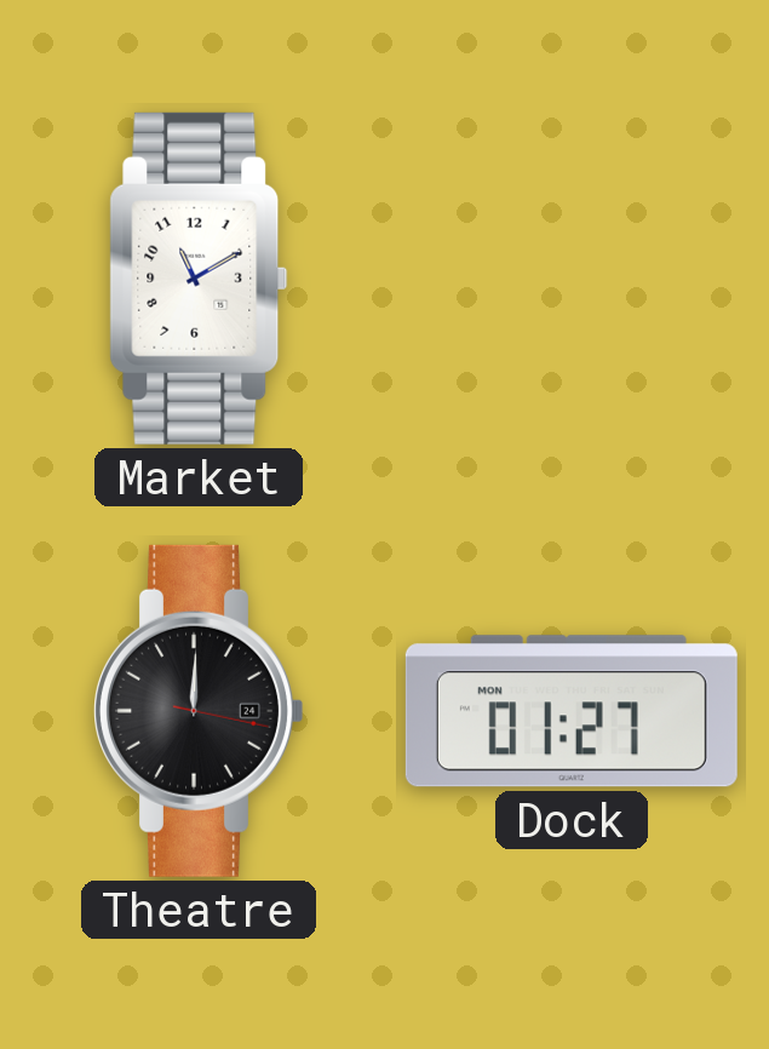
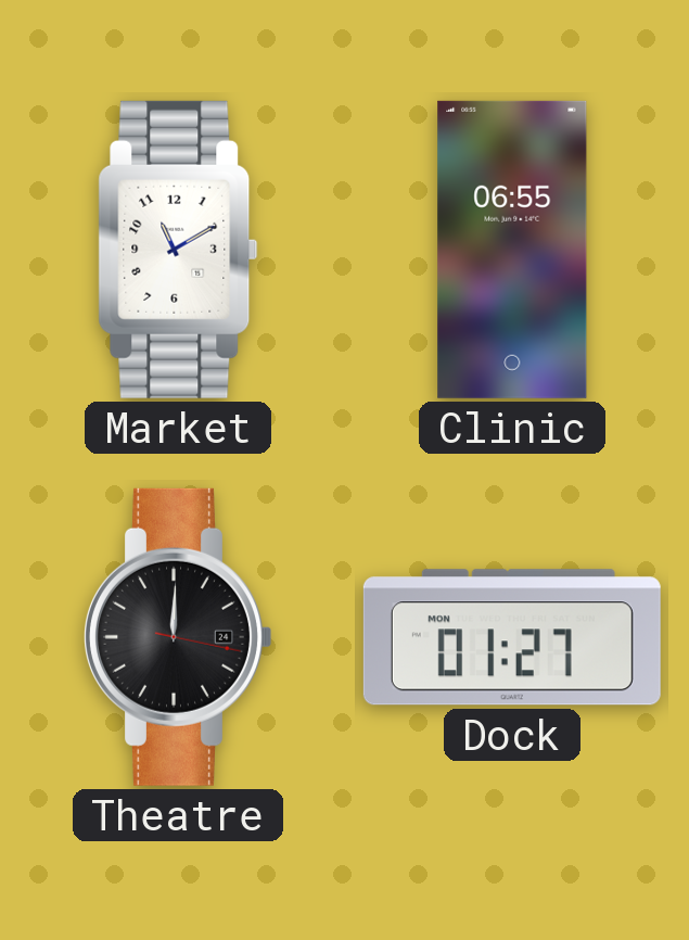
Clinic: none -> 06:55
